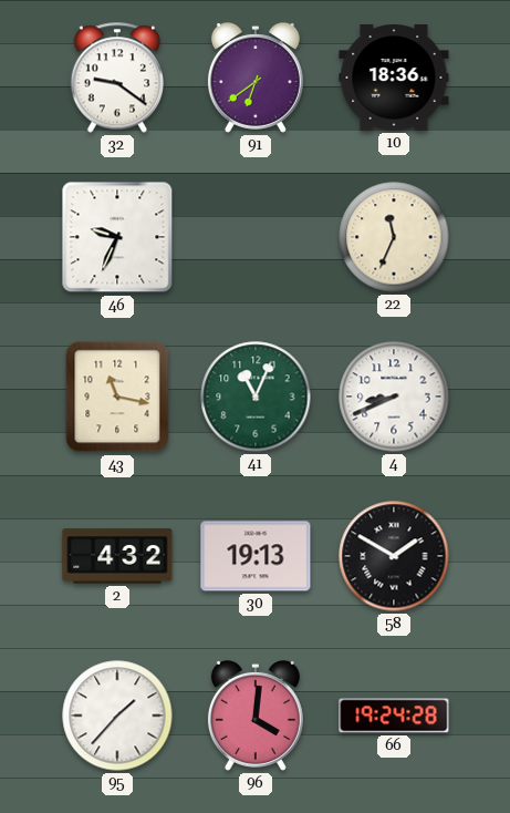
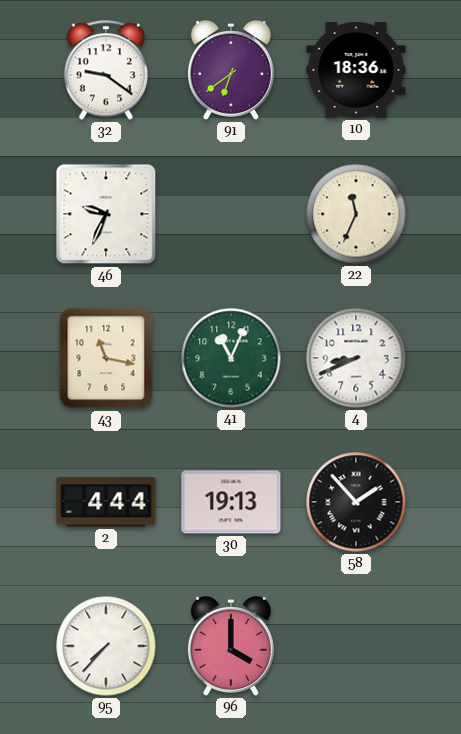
2: 4:32 -> 4:44
58: 1:50 -> 1:53
95: 1:37 -> 7:37
96: 4:01 -> 4:00
66: 19:24 -> none
